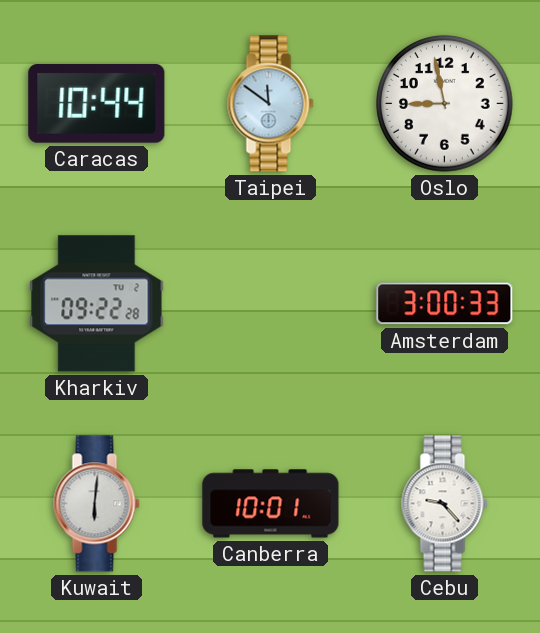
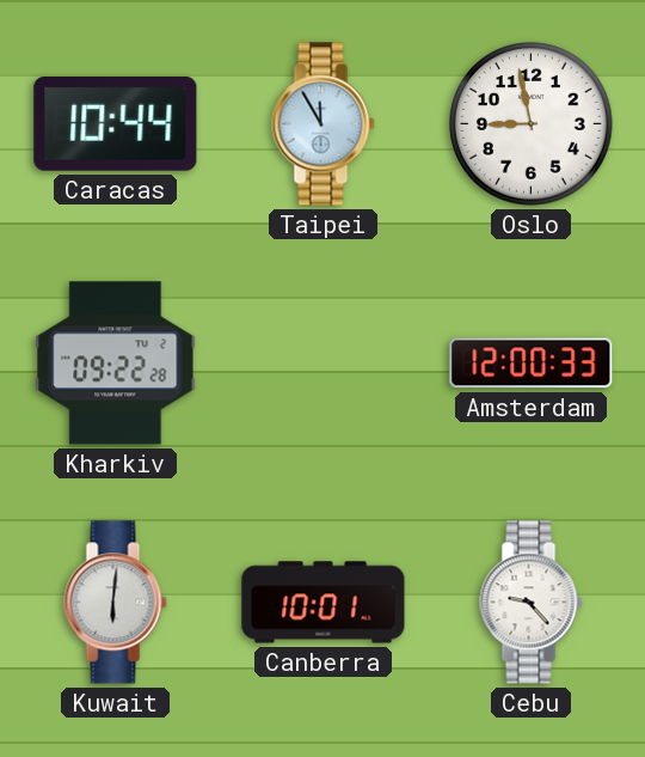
Taipei: 11:51 -> 11:55
Amsterdam: 3:00 -> 12:00
